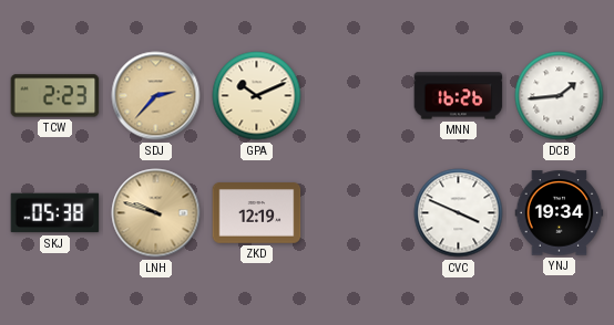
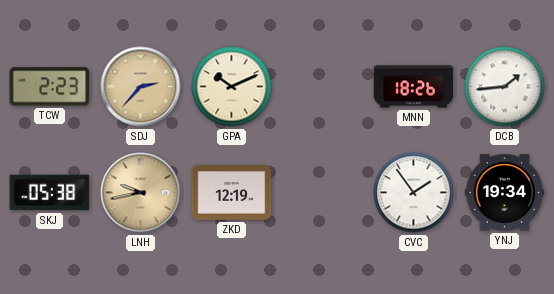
MNN: 16:26 -> 18:26
LNH: 9:48 -> 9:43
CVC: 3:49 -> 1:54
